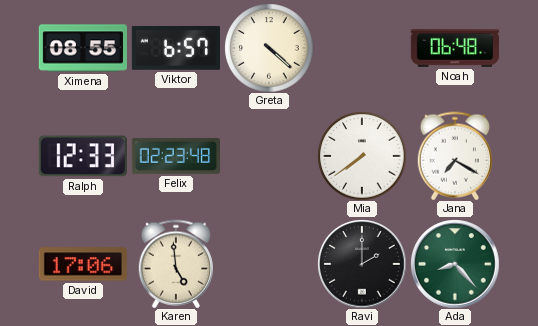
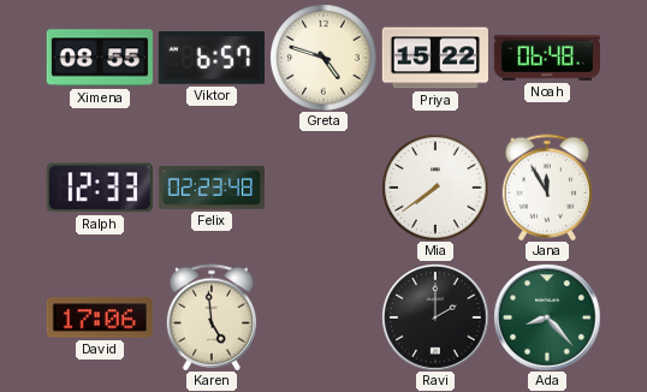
Greta: 4:22 -> 4:48
Priya: none -> 15:22
Jana: 7:20 -> 11:55
